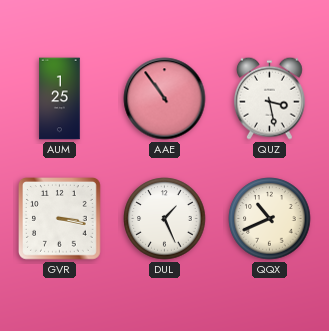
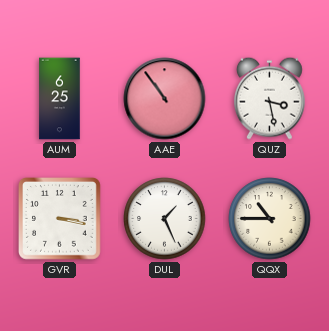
AUM: 1:25 -> 6:25
QQX: 10:41 -> 10:45
